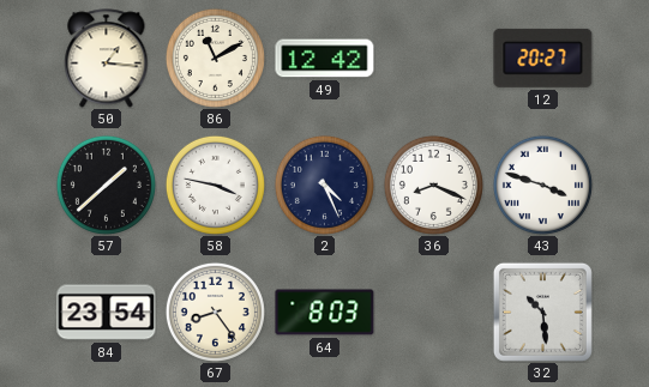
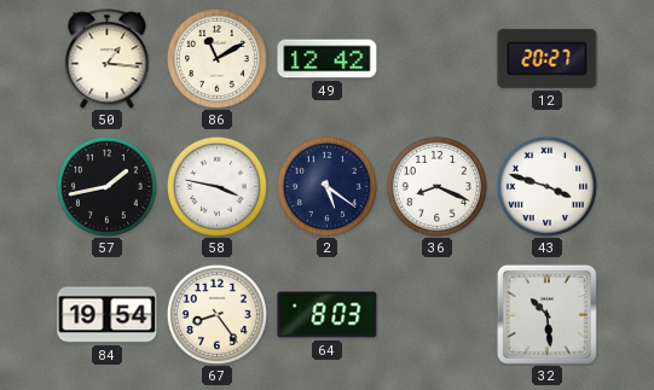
57: 1:38 -> 1:43
2: 4:26 -> 5:21
84: 23:54 -> 19:54
